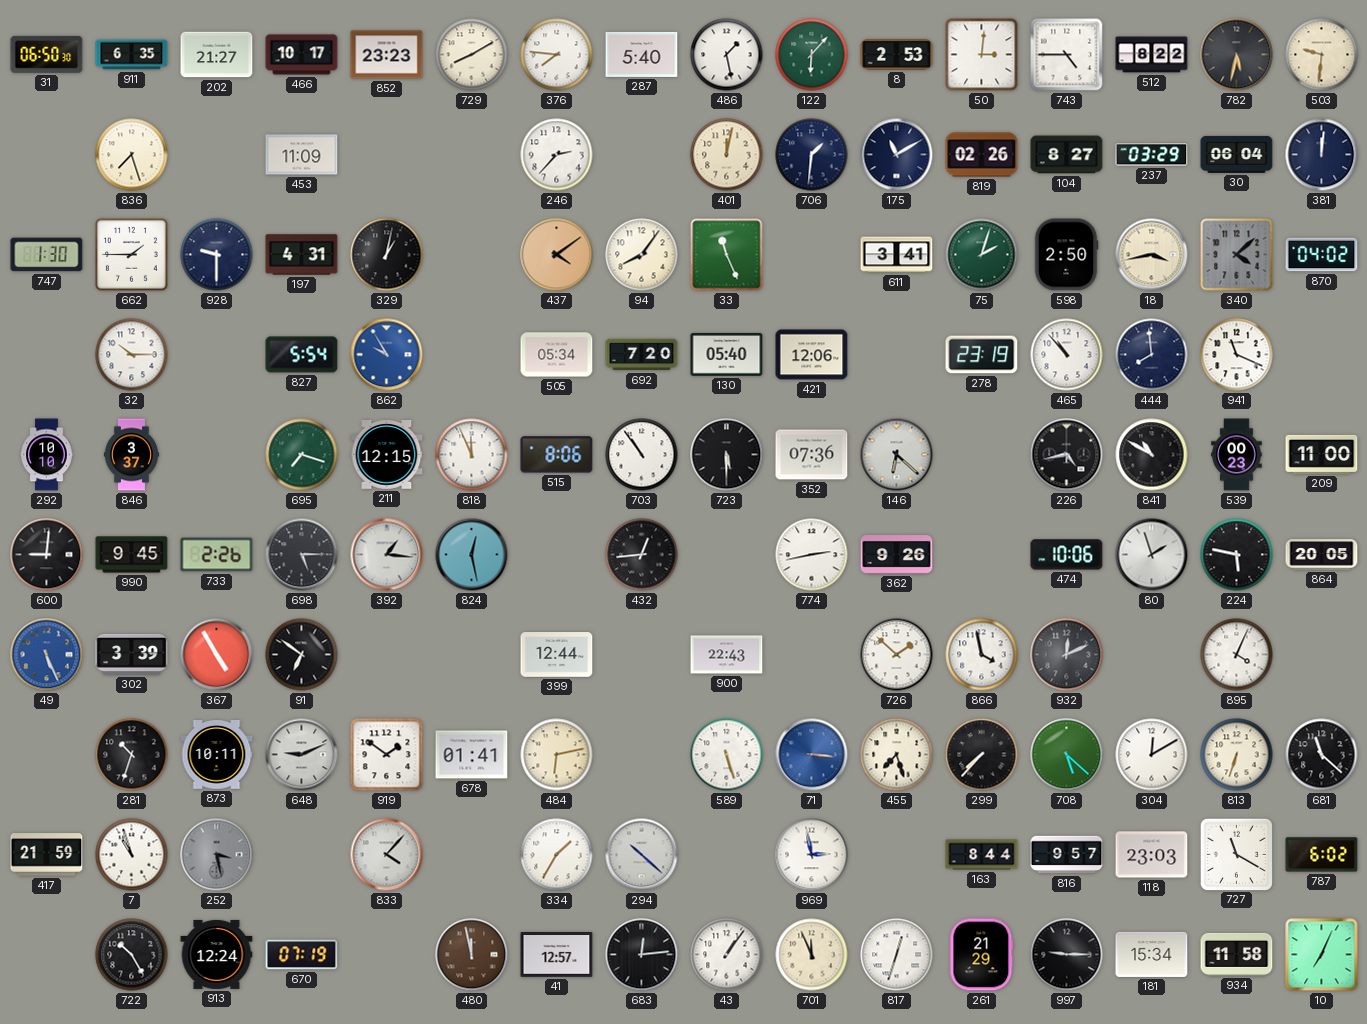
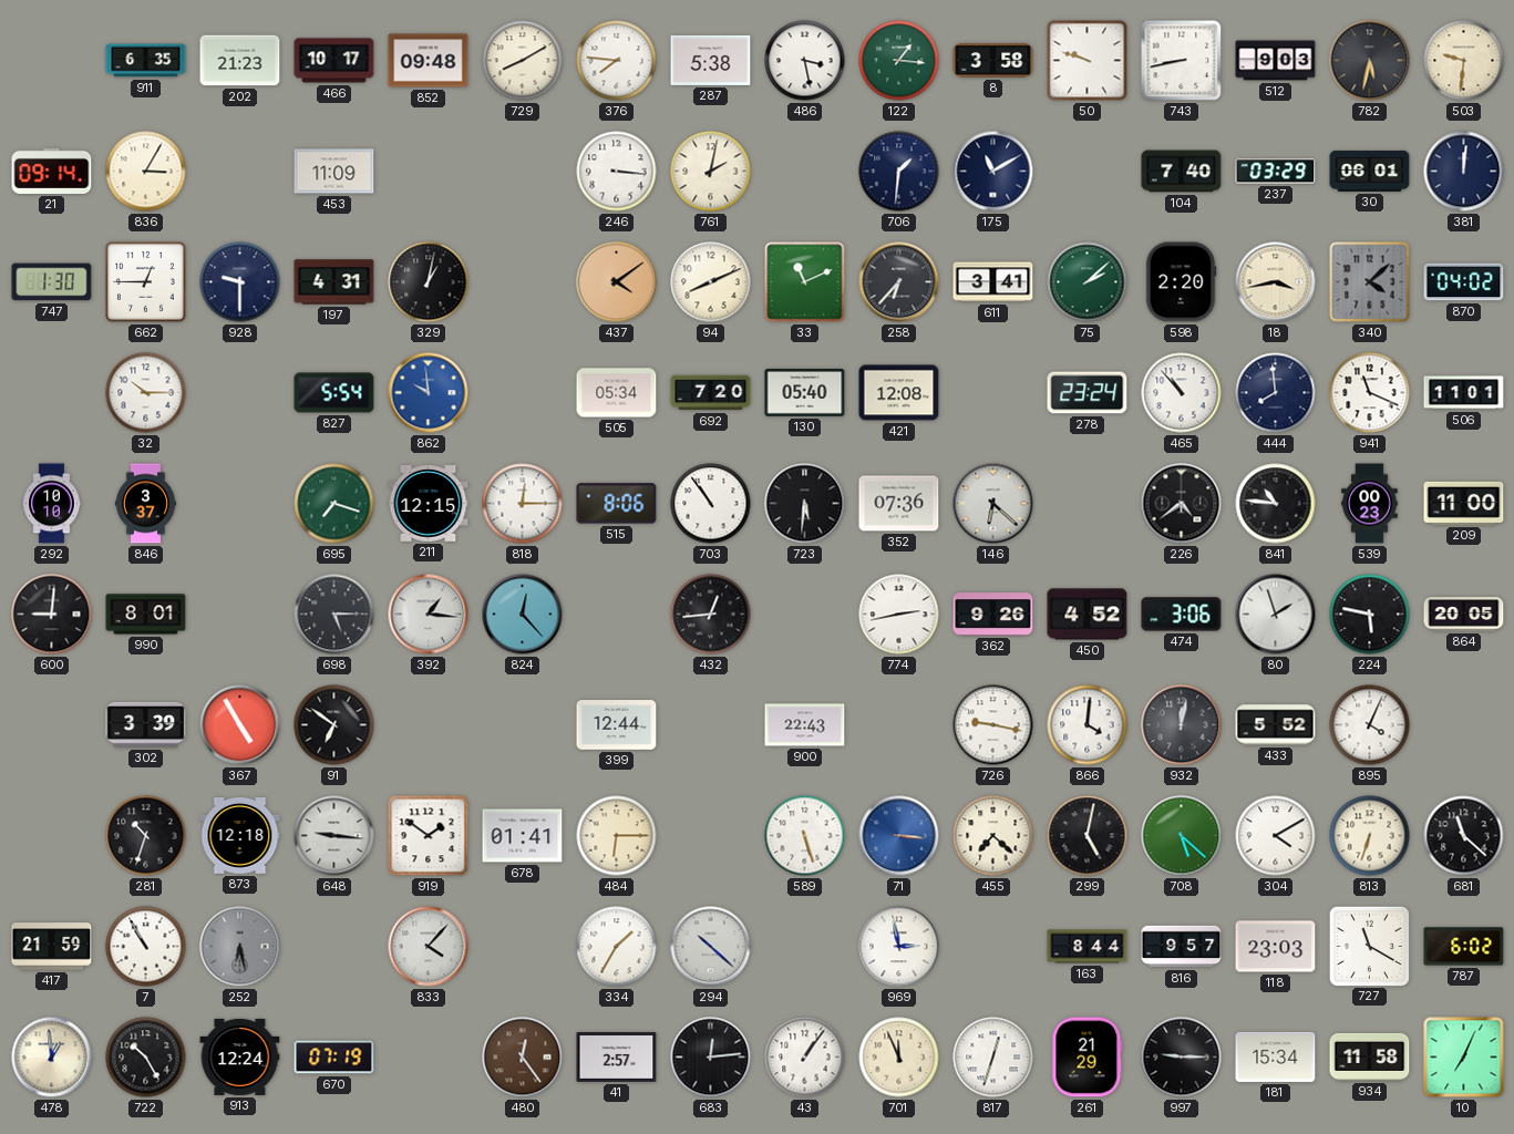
31: 06:50 -> none
202: 21:27 -> 21:23
852: 23:23 -> 09:48
287: 5:40 -> 5:38
486: 1:28 -> 3:28
122: 6:07 -> 1:16
8: 2:53 -> 3:58
50: 3:01 -> 9:48
743: 4:45 -> 8:43
512: 8:22 -> 9:03
21: none -> 09:14
836: 7:27 -> 3:05
246: 2:37 -> 3:16
761: none -> 2:02
401: 12:02 -> none
819: 02:26 -> none
104: 8:27 -> 7:40
30: 06:04 -> 06:01
662: 1:45 -> 12:45
94: 8:06 -> 8:11
33: 11:26 -> 11:11
258: none -> 6:37
75: 2:03 -> 2:08
598: 2:50 -> 2:20
862: 9:55 -> 9:59
421: 12:06 -> 12:08
278: 23:19 -> 23:24
506: none -> 11:01
818: 11:56 -> 12:15
723: 5:30 -> 5:31
226: 4:43 -> 4:39
841: 10:50 -> 10:46
990: 9:45 -> 8:01
733: 2:26 -> none
824: 12:28 -> 12:23
450: none -> 4:52
474: 10:06 -> 3:06
49: 5:26 -> none
726: 1:52 -> 9:17
866: 3:58 -> 4:01
932: 12:11 -> 12:02
433: none -> 5:52
873: 10:11 -> 12:18
648: 9:11 -> 9:16
484: 6:13 -> 6:15
455: 7:27 -> 7:22
299: 7:37 -> 5:02
304: 12:10 -> 4:10
7: 10:57 -> 10:55
252: 3:28 -> 6:28
478: none -> 12:59
480: 11:58 -> 12:24
41: 12:57 -> 2:57
